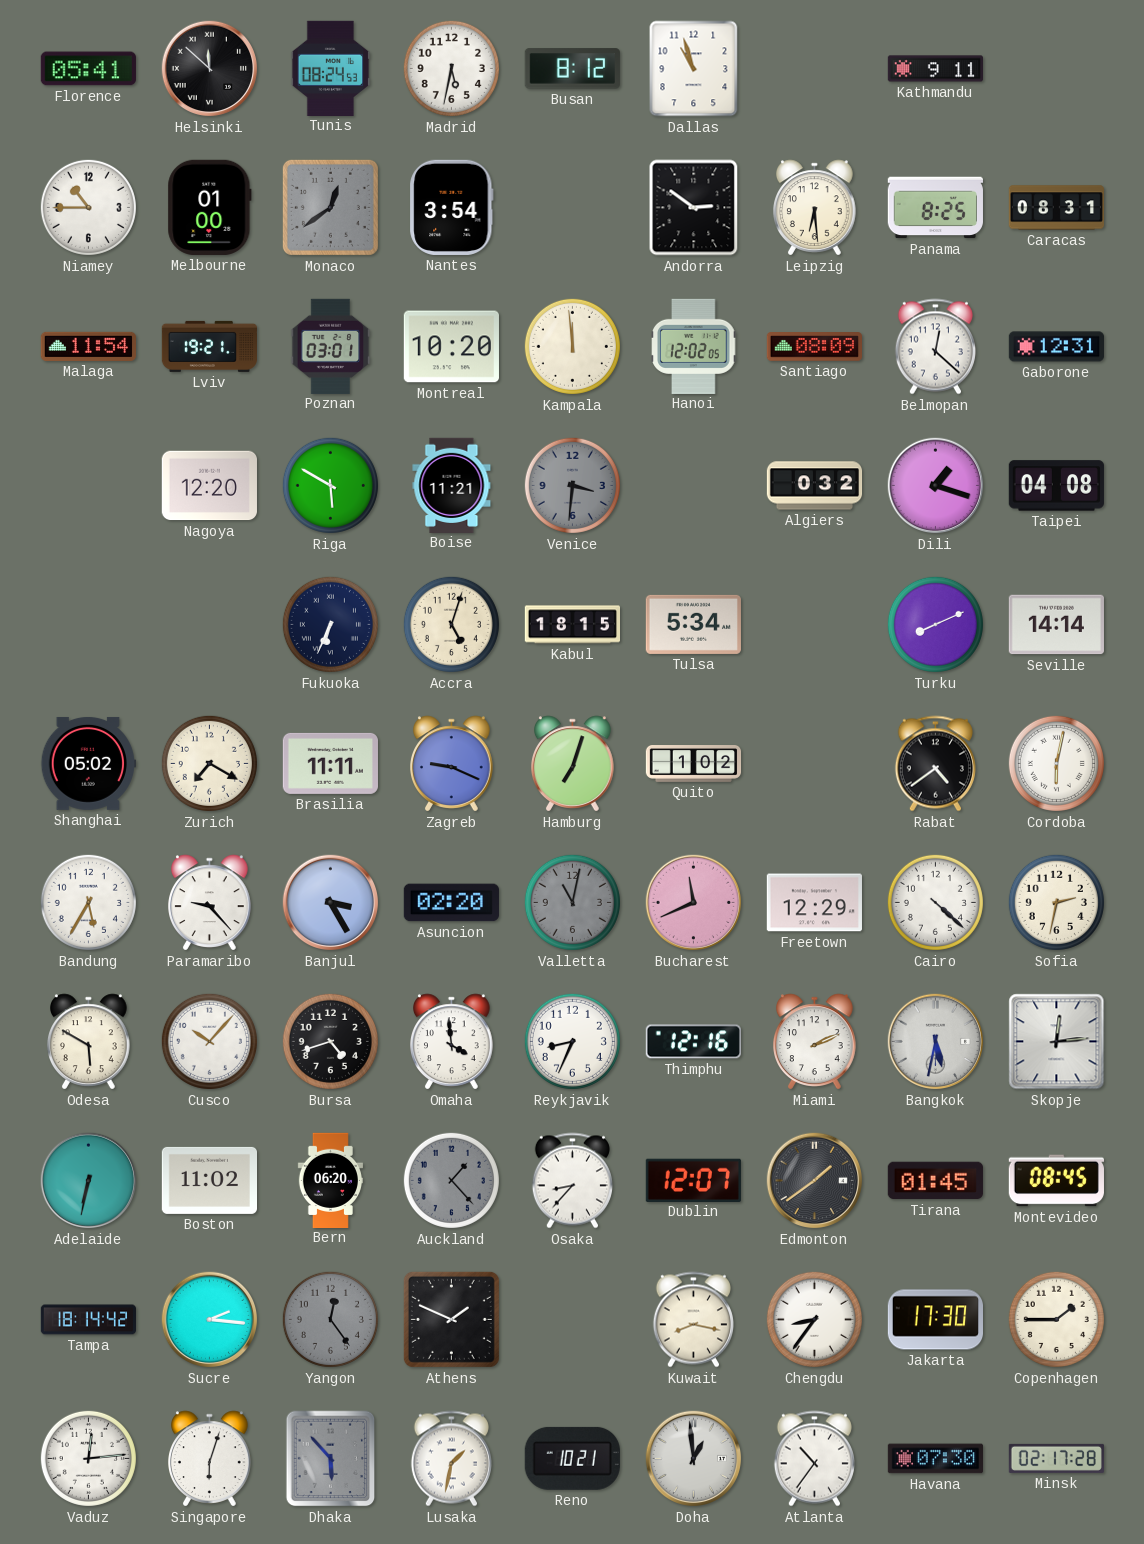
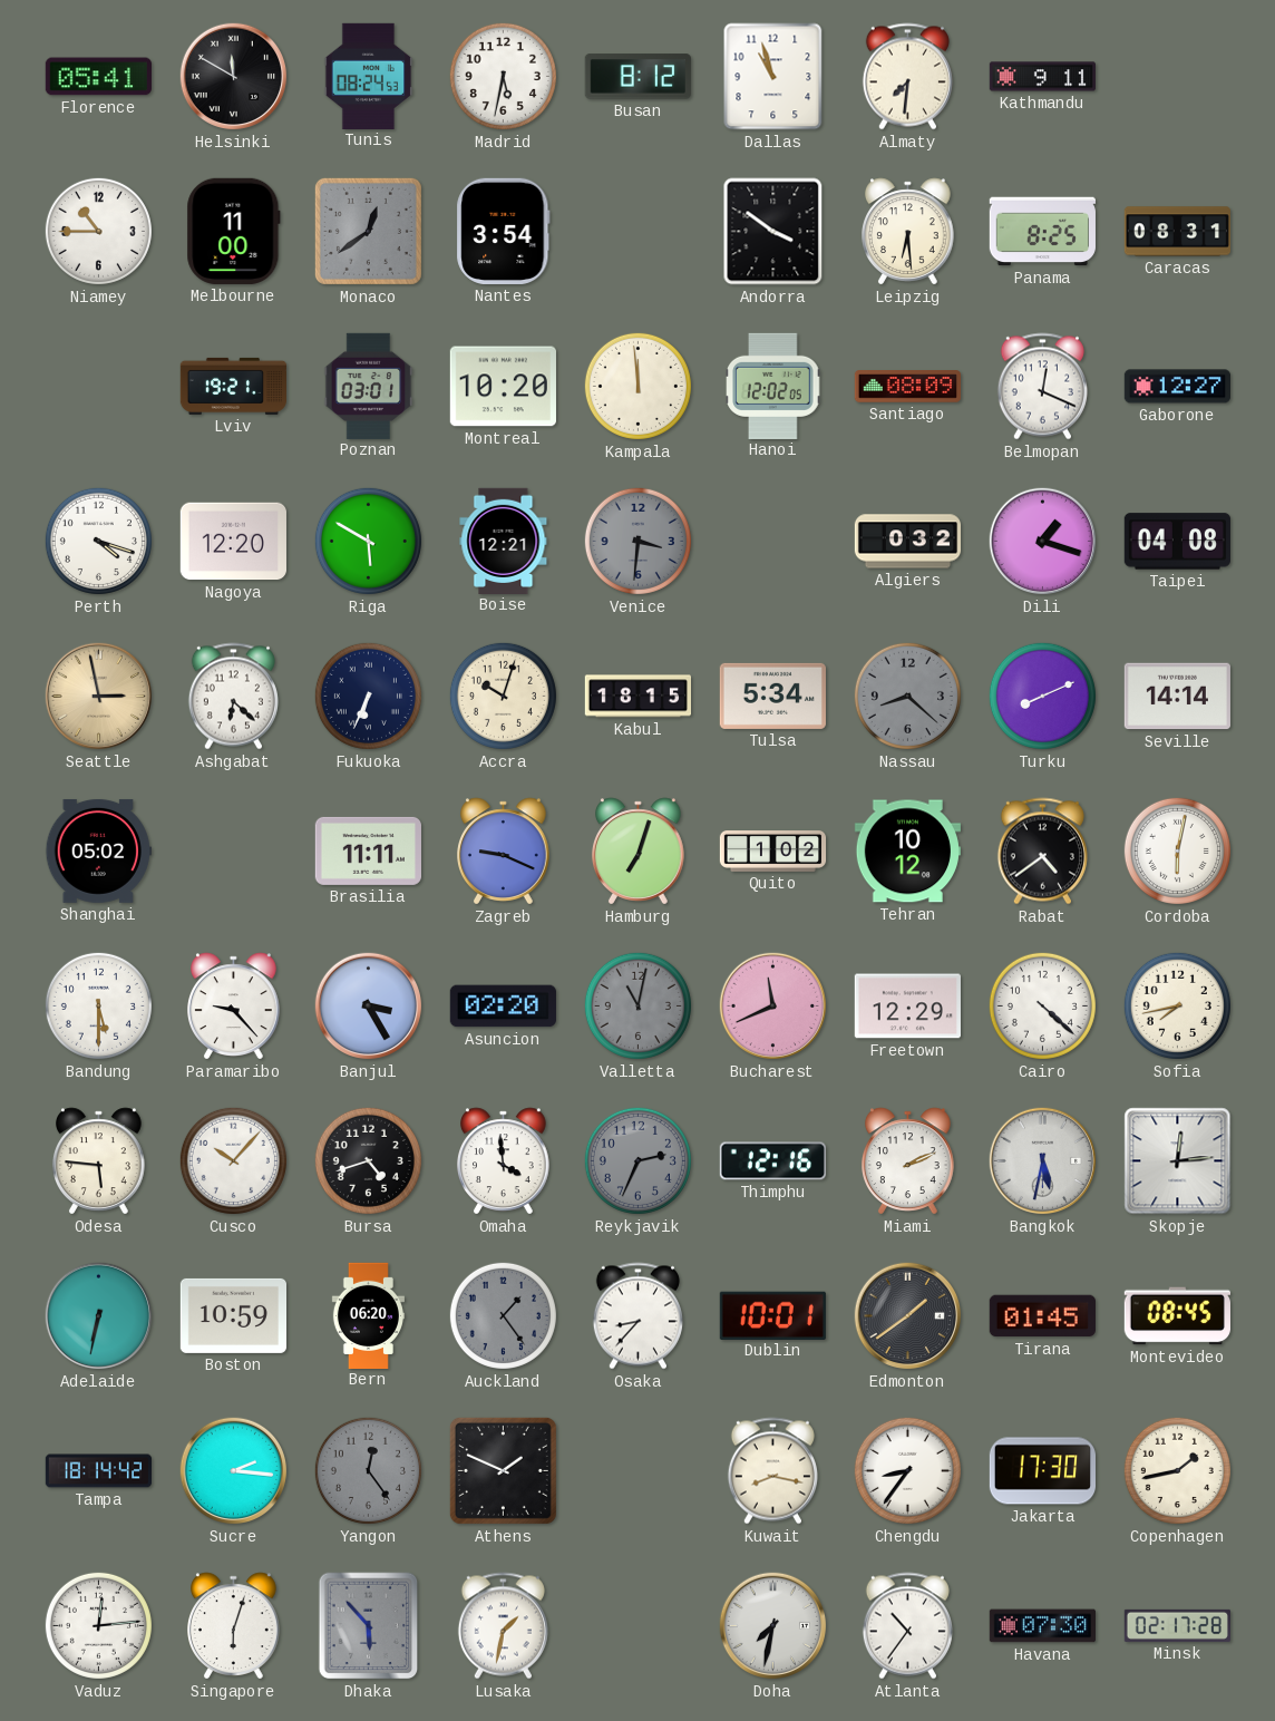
Helsinki: 11:52 -> 11:50
Almaty: none -> 7:31
Melbourne: 01:00 -> 11:00
Andorra: 2:51 -> 3:51
Malaga: 11:54 -> none
Belmopan: 12:22 -> 12:19
Gaborone: 12:31 -> 12:27
Perth: none -> 4:18
Boise: 11:21 -> 12:21
Seattle: none -> 2:58
Ashgabat: none -> 6:22
Accra: 5:03 -> 10:03
Nassau: none -> 8:22
Zurich: 7:20 -> none
Tehran: none -> 10:12
Bandung: 5:35 -> 5:30
Sofia: 2:32 -> 7:43
Odesa: 5:50 -> 5:46
Reykjavik: 8:34 -> 2:34
Reykjavik dial: white -> grey
Boston: 11:02 -> 10:59
Auckland: 1:23 -> 1:24
Dublin: 12:07 -> 10:01
Copenhagen: 1:45 -> 1:43
Reno: 10:21 -> none
Doha: 12:59 -> 7:32
